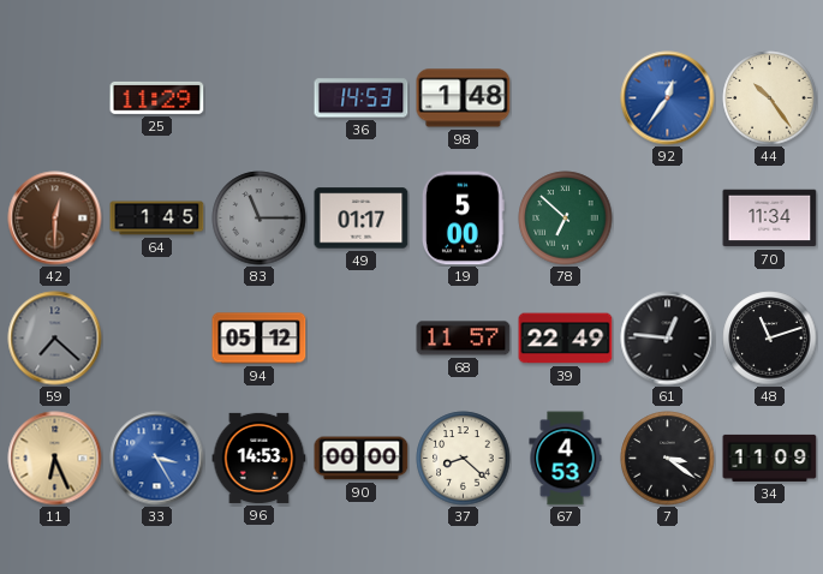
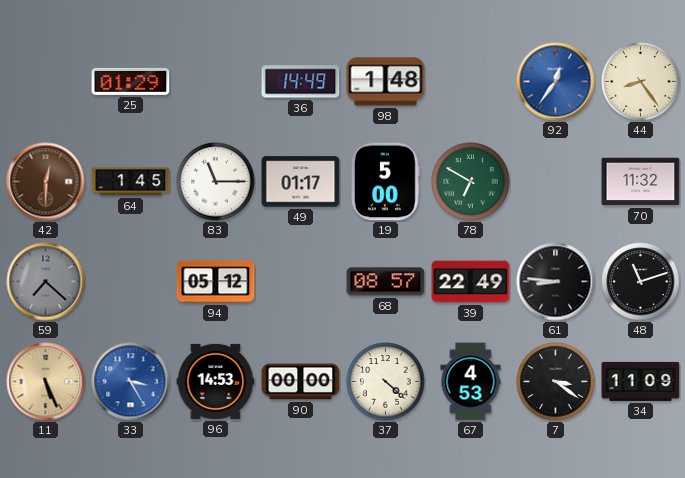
25: 11:29 -> 01:29
36: 14:53 -> 14:49
44: 10:24 -> 8:24
83 dial: grey -> white
78: 6:52 -> 6:50
70: 11:34 -> 11:32
68: 11:57 -> 08:57
61: 12:46 -> 8:46
11: 6:26 -> 5:26
37: 8:22 -> 4:22
